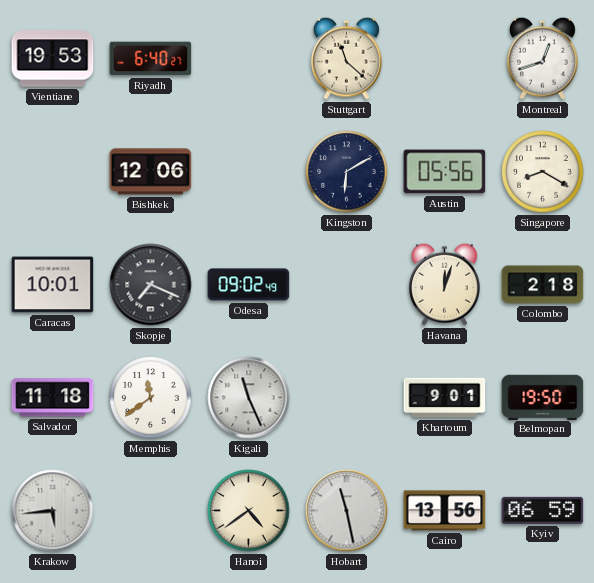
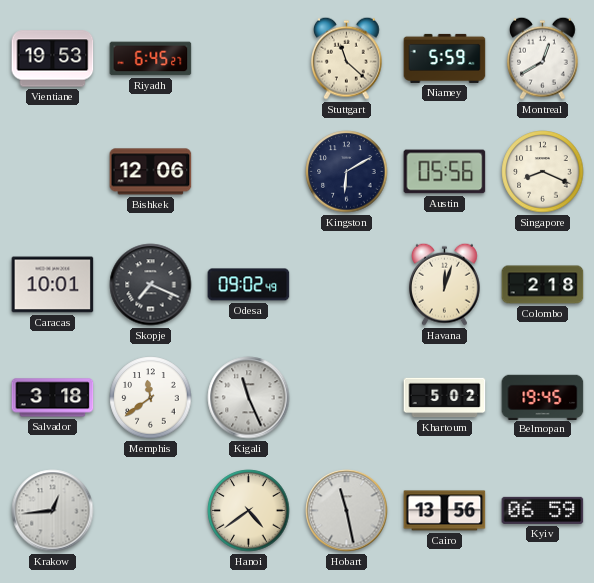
Riyadh: 6:40 -> 6:45
Niamey: none -> 5:59
Montreal: 12:42 -> 12:40
Singapore: 8:20 -> 8:19
Salvador: 11:18 -> 3:18
Khartoum: 9:01 -> 5:02
Belmopan: 19:50 -> 19:45
Krakow: 5:44 -> 12:44
